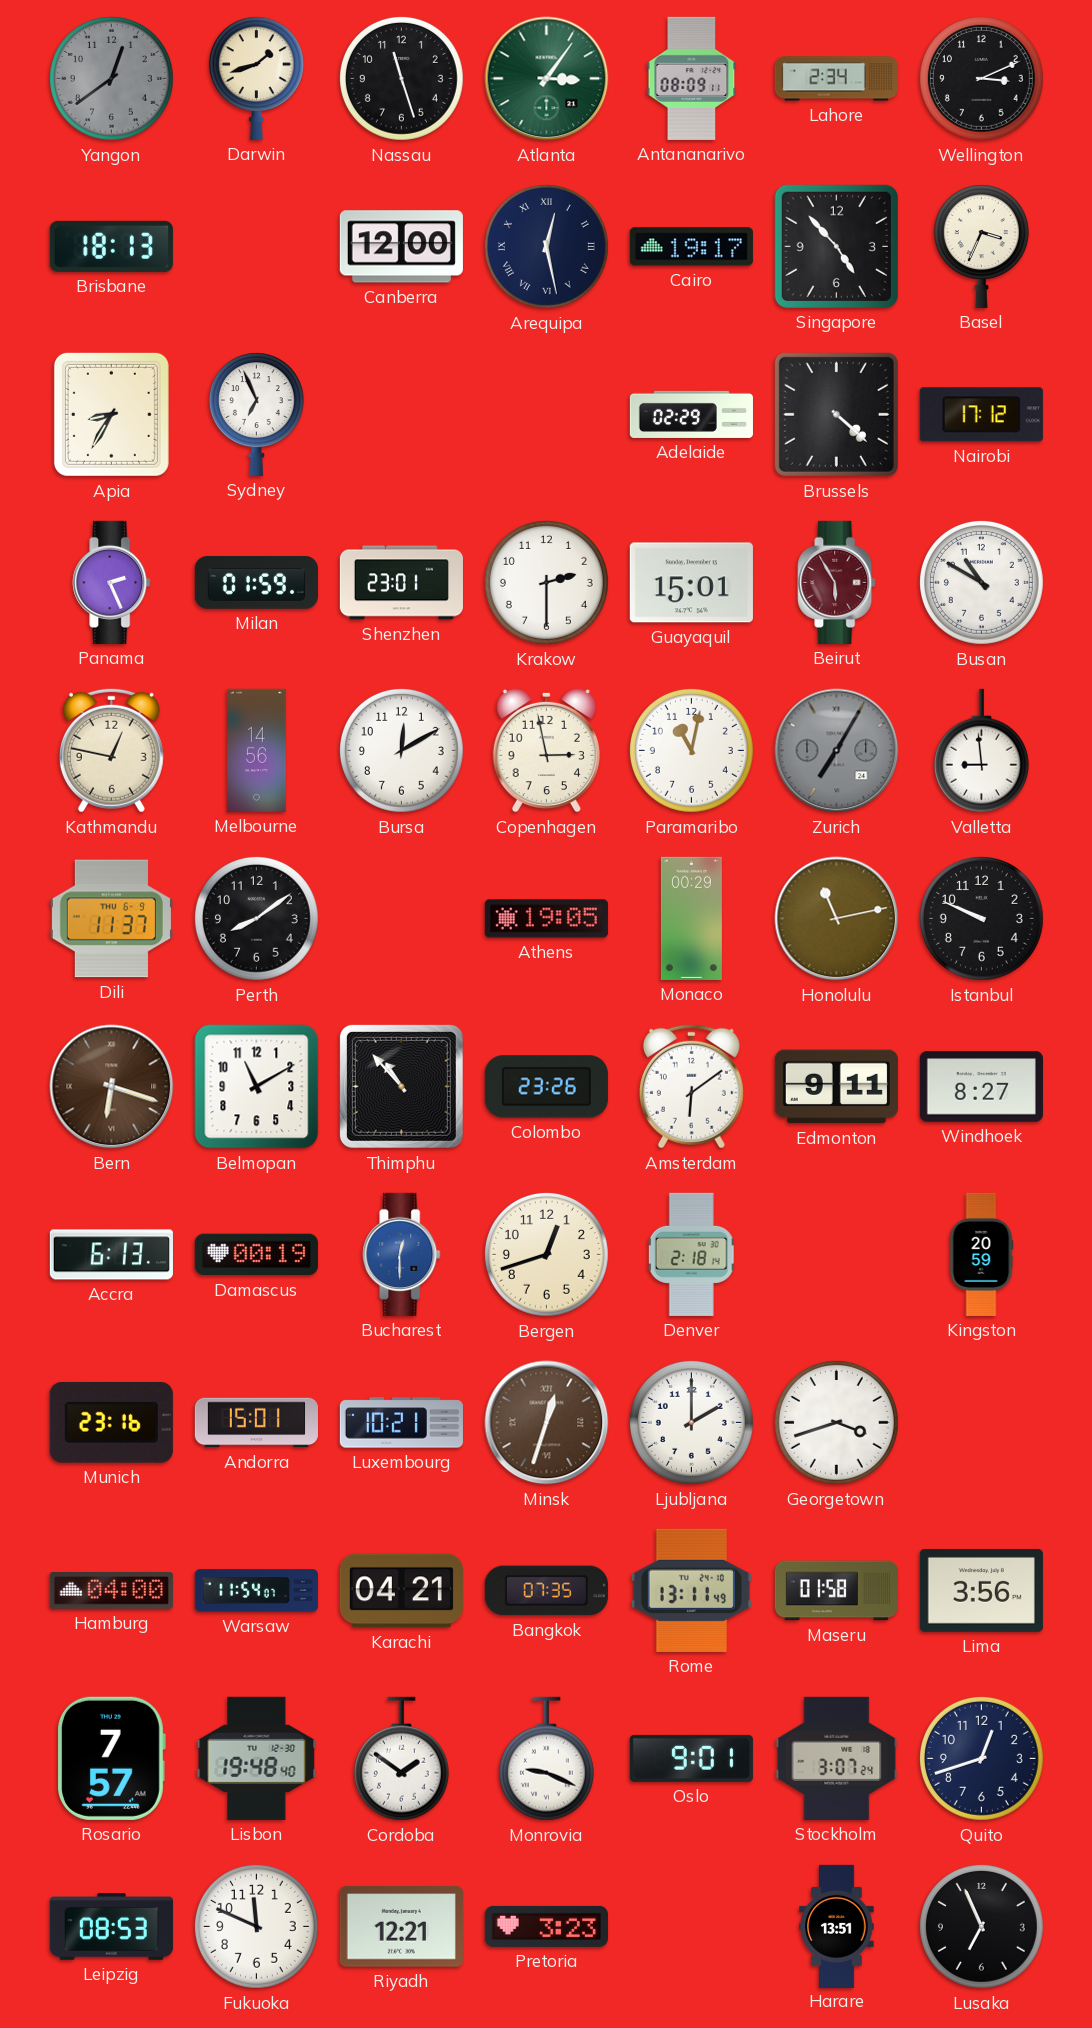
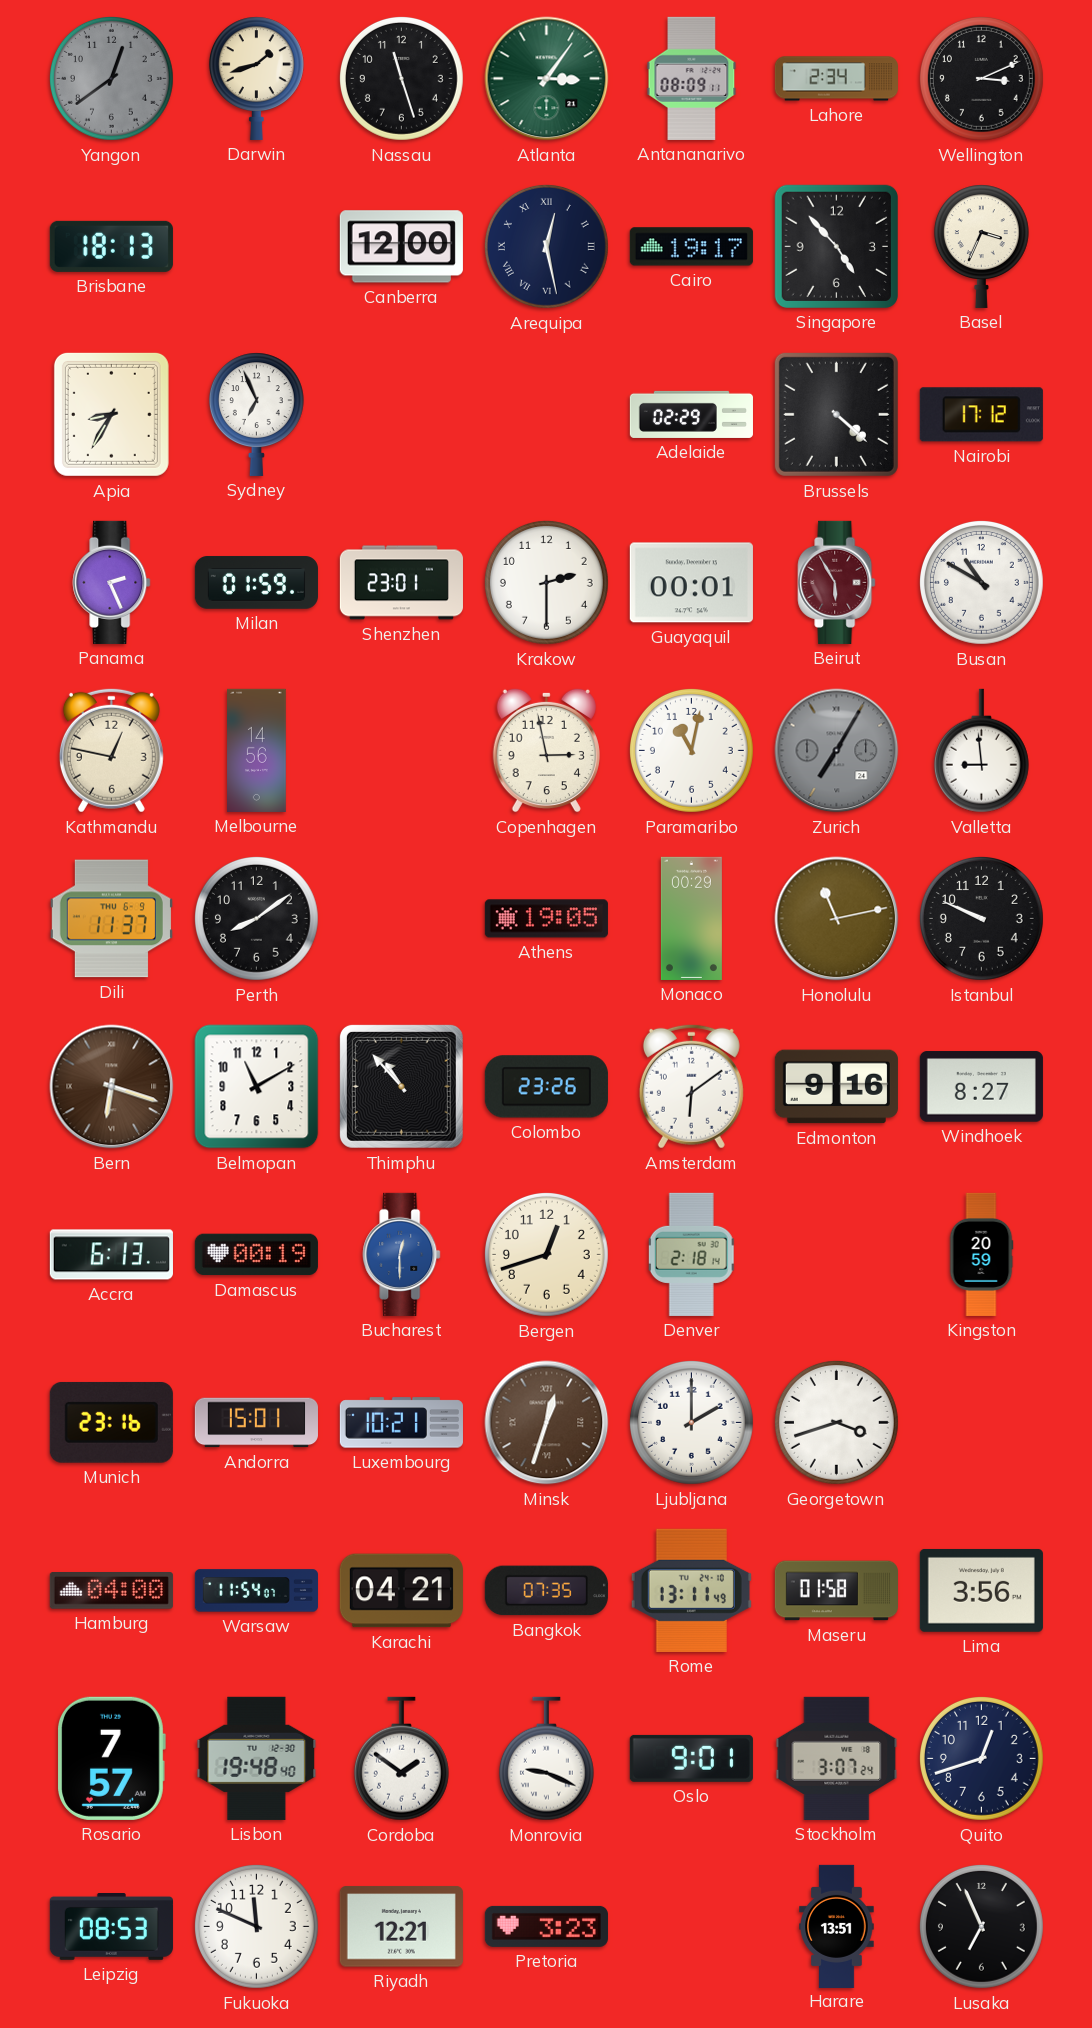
Guayaquil: 15:01 -> 00:01
Bursa: 12:10 -> none
Edmonton: 9:11 -> 9:16
